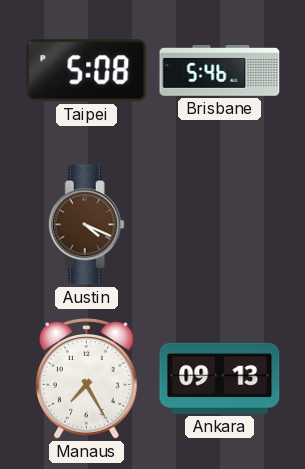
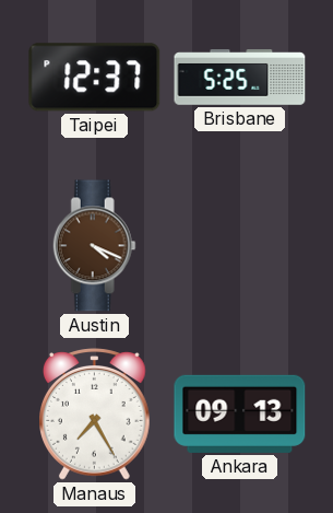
Taipei: 5:08 -> 12:37
Brisbane: 5:46 -> 5:25
